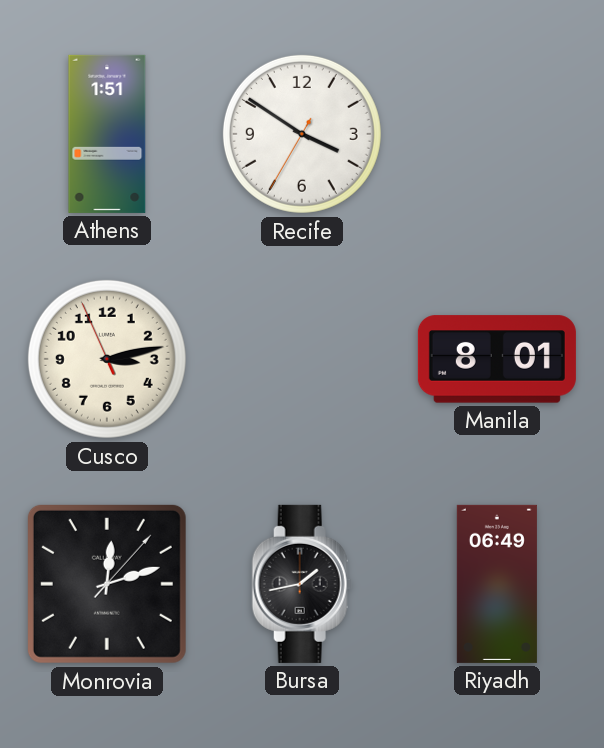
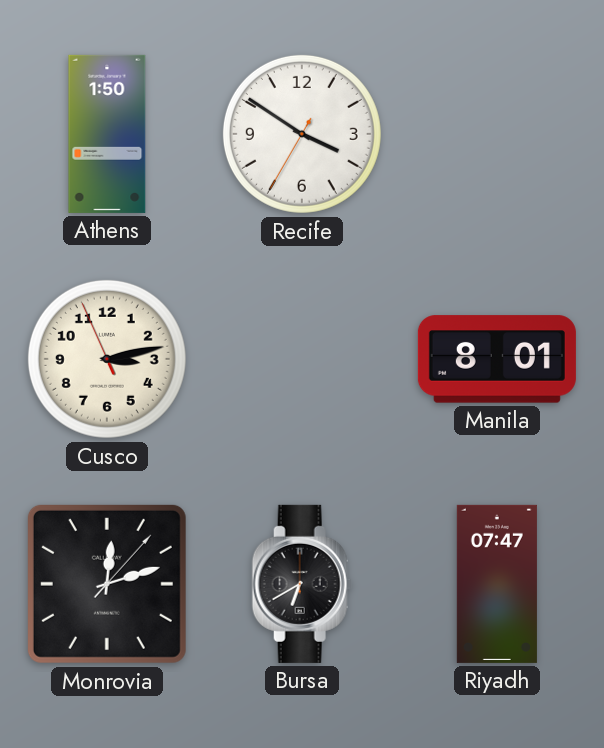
Athens: 1:51 -> 1:50
Bursa: 1:43 -> 6:40
Riyadh: 06:49 -> 07:47
